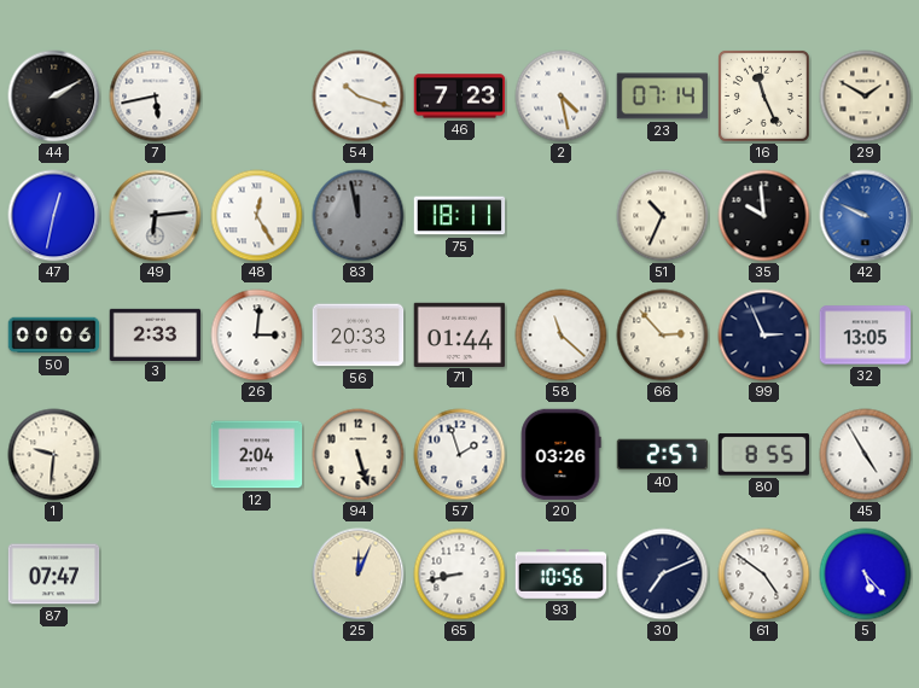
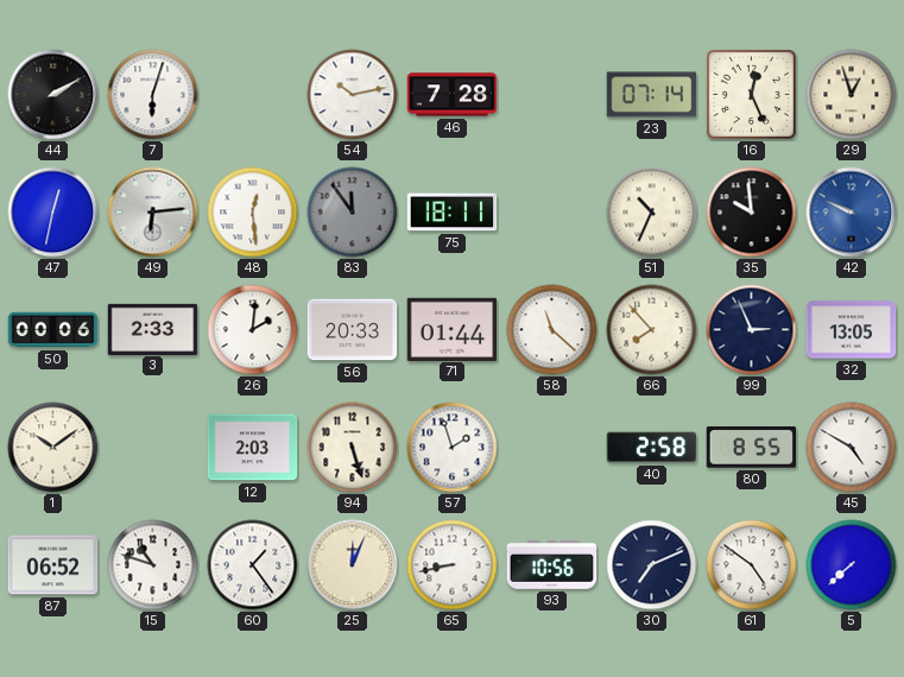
7: 5:43 -> 6:03
54: 10:18 -> 10:13
46: 7:23 -> 7:28
2: 4:28 -> none
16: 11:26 -> 12:26
29: 1:50 -> 12:57
48: 12:25 -> 12:29
83: 11:58 -> 11:54
26: 3:01 -> 2:01
66: 2:53 -> 7:53
1: 9:31 -> 10:09
12: 2:04 -> 2:03
20: 03:26 -> none
40: 2:57 -> 2:58
45: 4:55 -> 4:50
87: 07:47 -> 06:52
15: none -> 10:48
60: none -> 1:24
5: 5:23 -> 7:38
